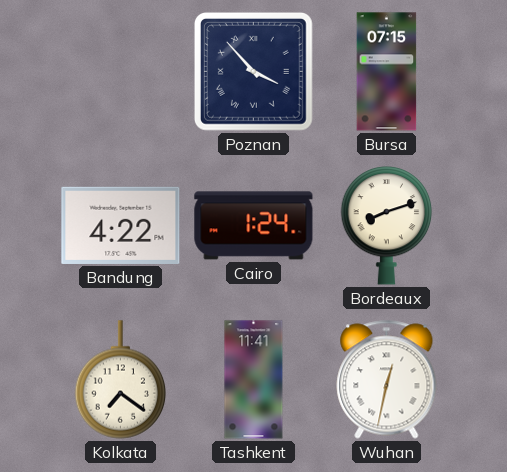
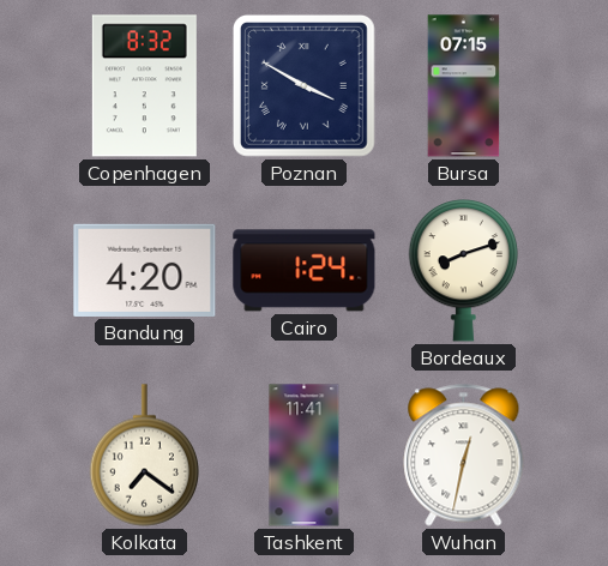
Copenhagen: none -> 8:32
Poznan: 3:53 -> 3:50
Bandung: 4:22 -> 4:20
